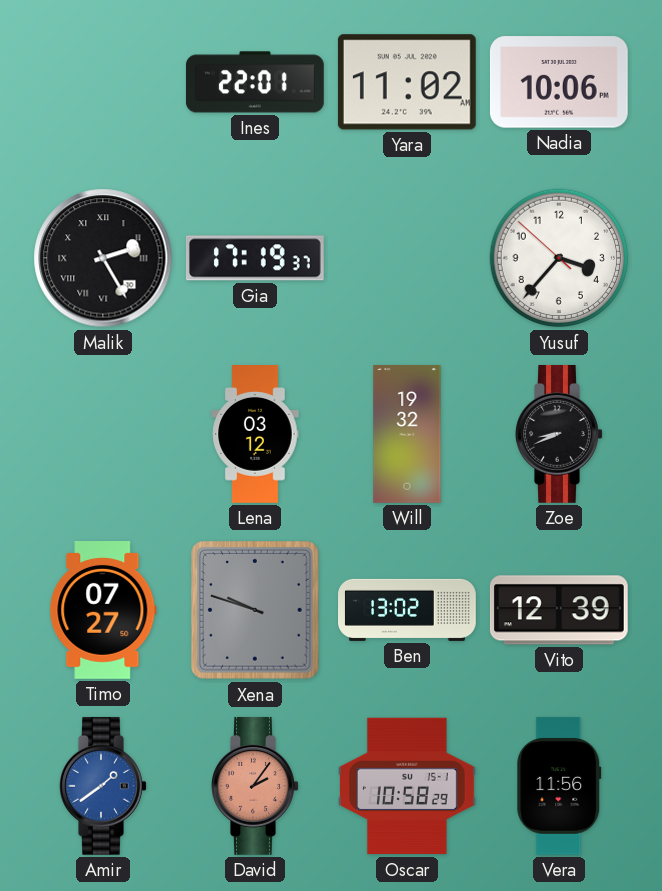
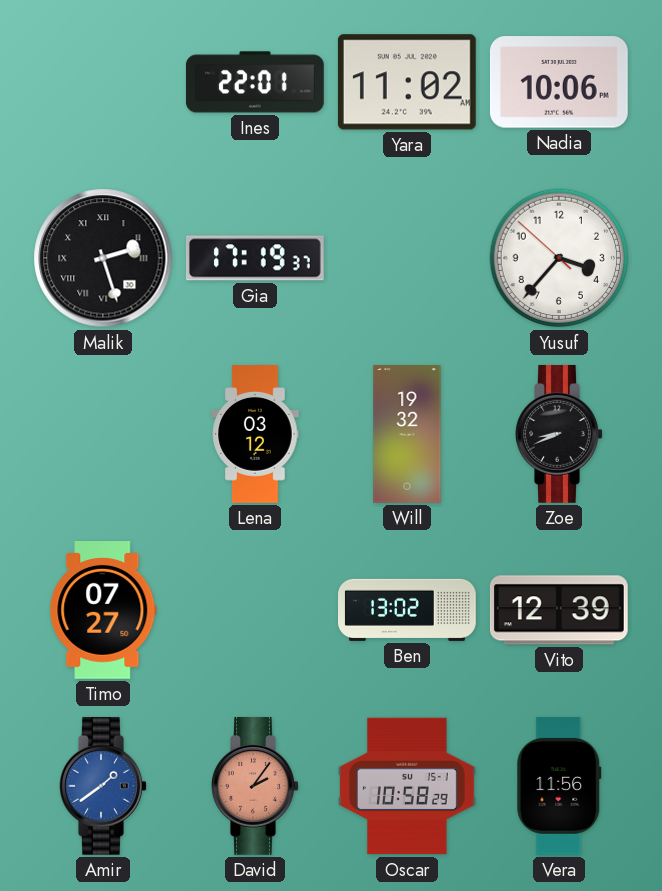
Malik: 2:25 -> 2:27
Xena: 9:48 -> none
